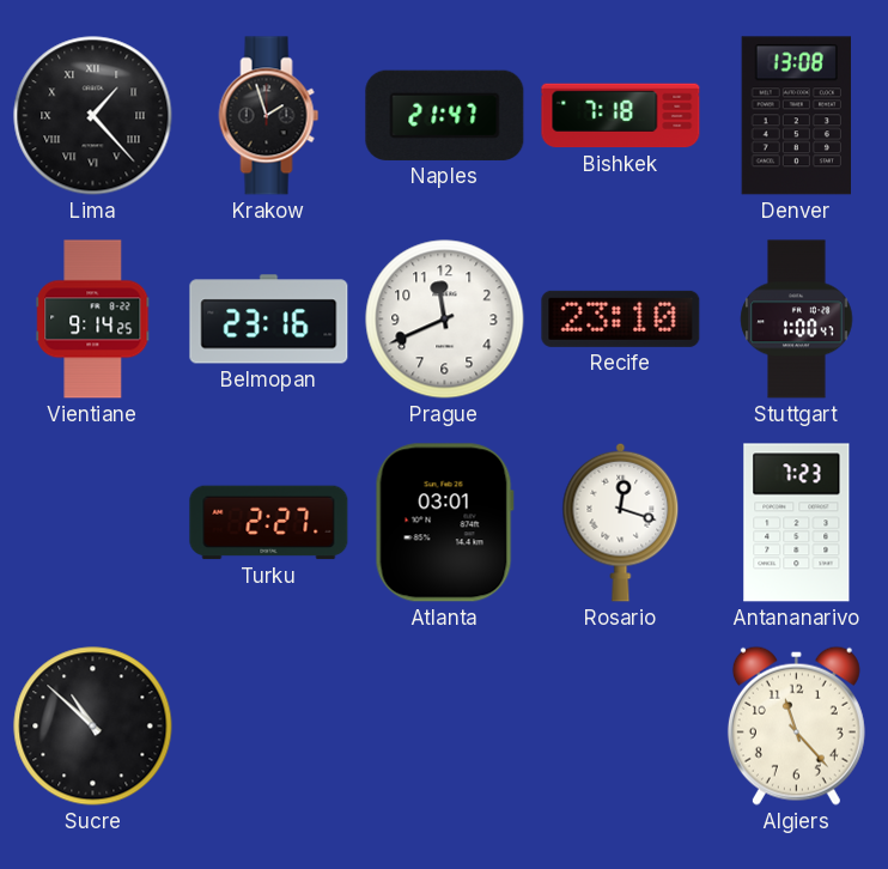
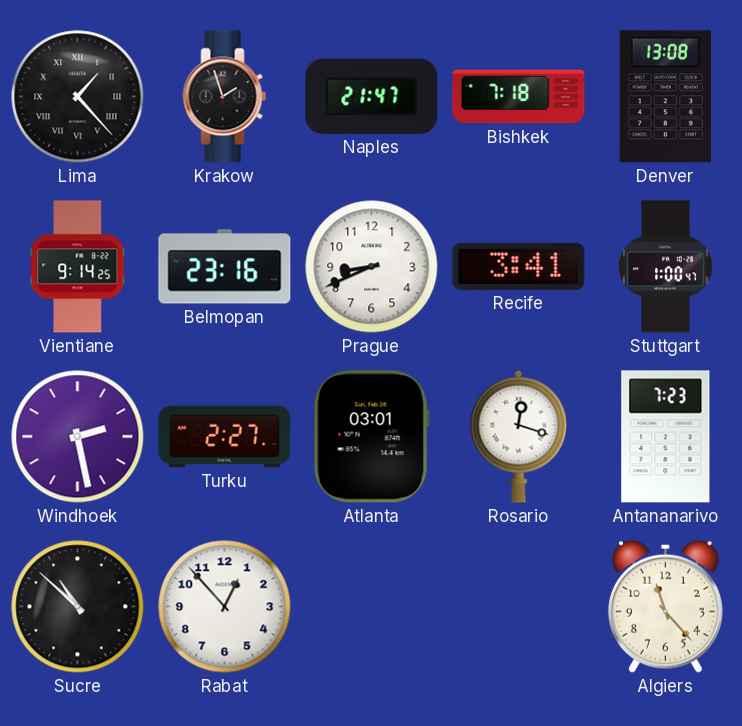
Prague: 11:41 -> 8:41
Recife: 23:10 -> 3:41
Windhoek: none -> 2:28
Rabat: none -> 12:53
